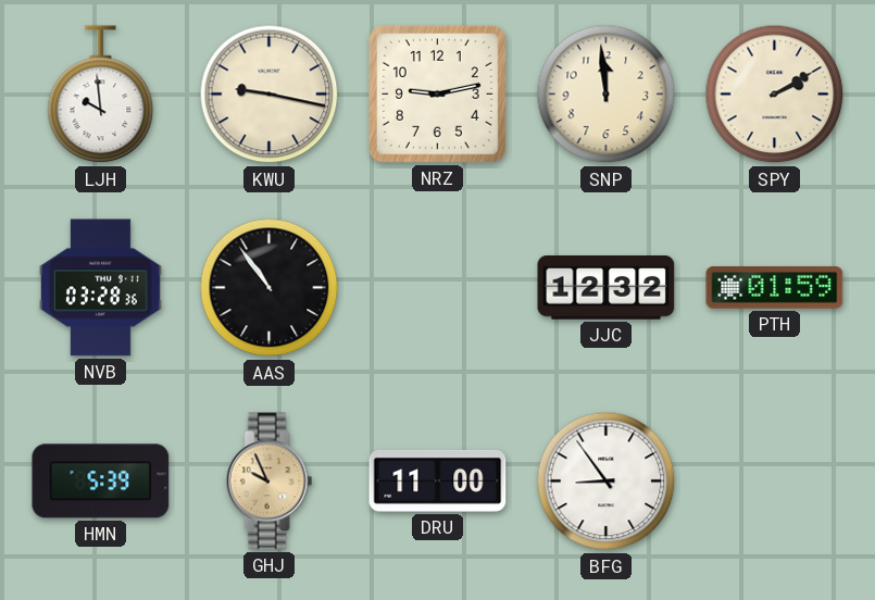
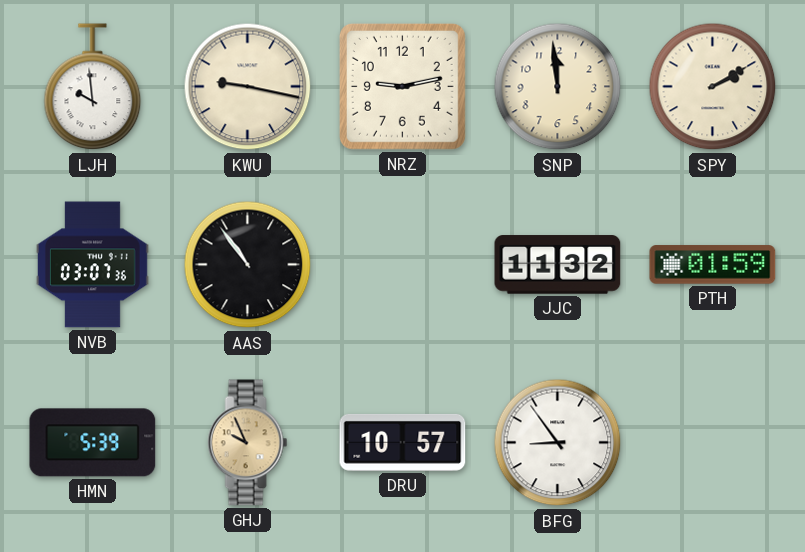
NVB: 03:28 -> 03:07
JJC: 12:32 -> 11:32
DRU: 11:00 -> 10:57
